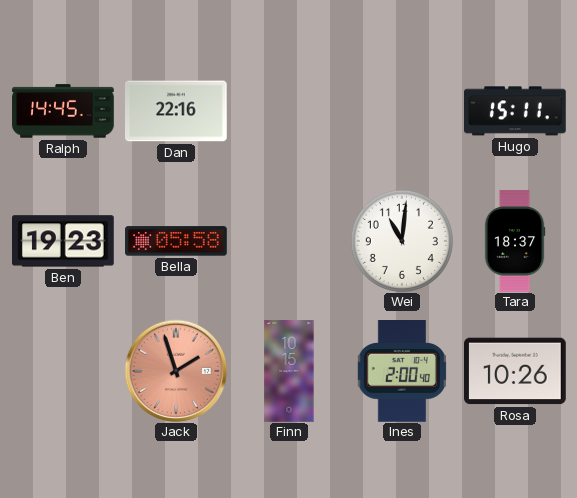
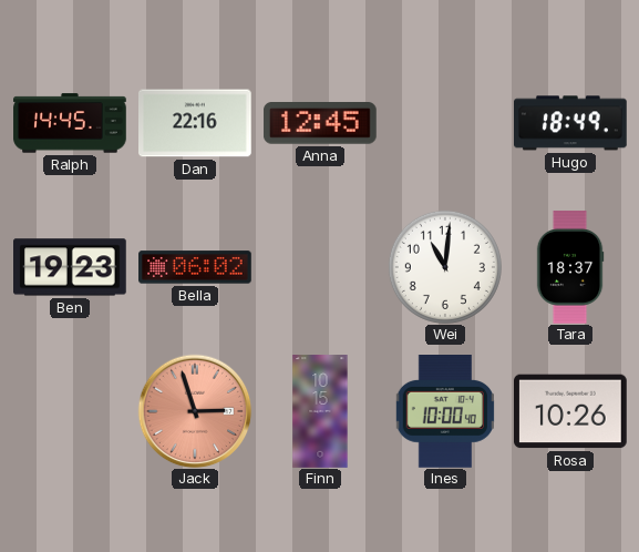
Anna: none -> 12:45
Hugo: 15:11 -> 18:49
Bella: 05:58 -> 06:02
Jack: 1:57 -> 2:57
Ines: 2:00 -> 10:00
